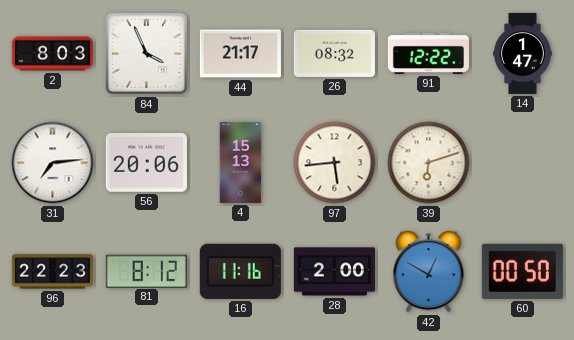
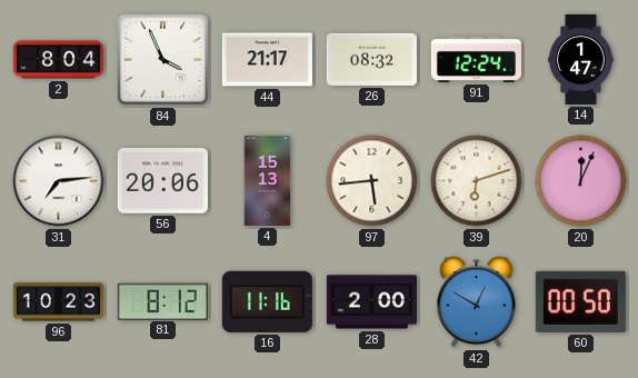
2: 8:03 -> 8:04
91: 12:22 -> 12:24
20: none -> 12:04
96: 22:23 -> 10:23
